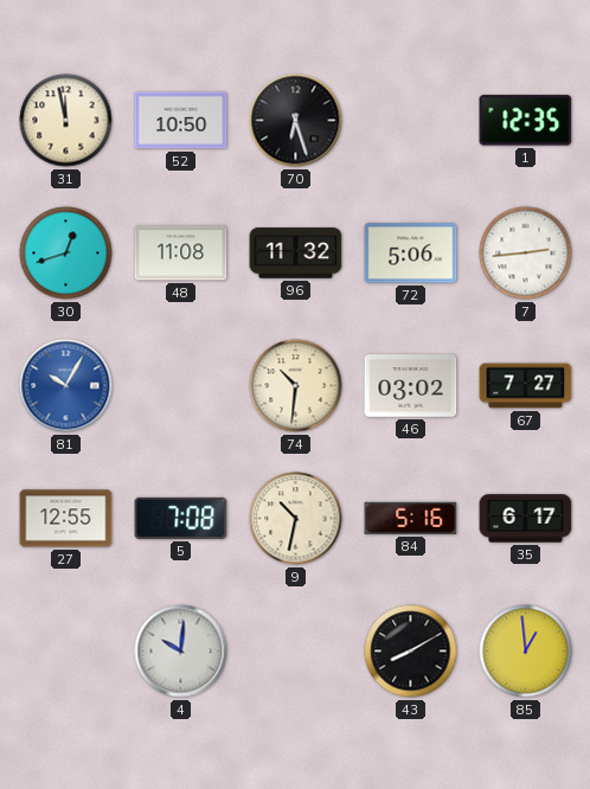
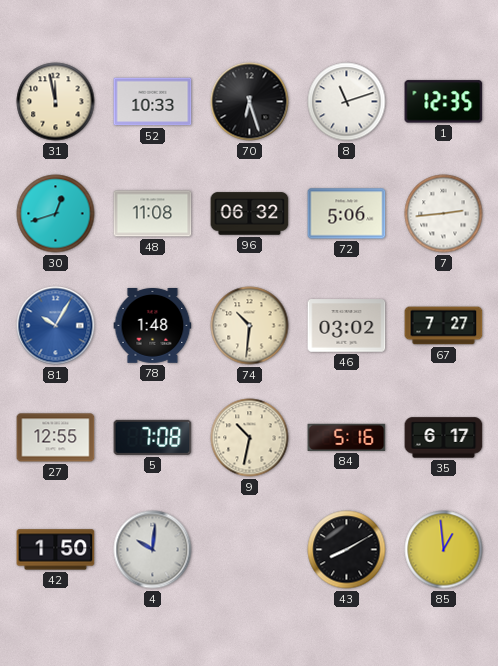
52: 10:50 -> 10:33
8: none -> 11:12
96: 11:32 -> 06:32
78: none -> 1:48
42: none -> 1:50
